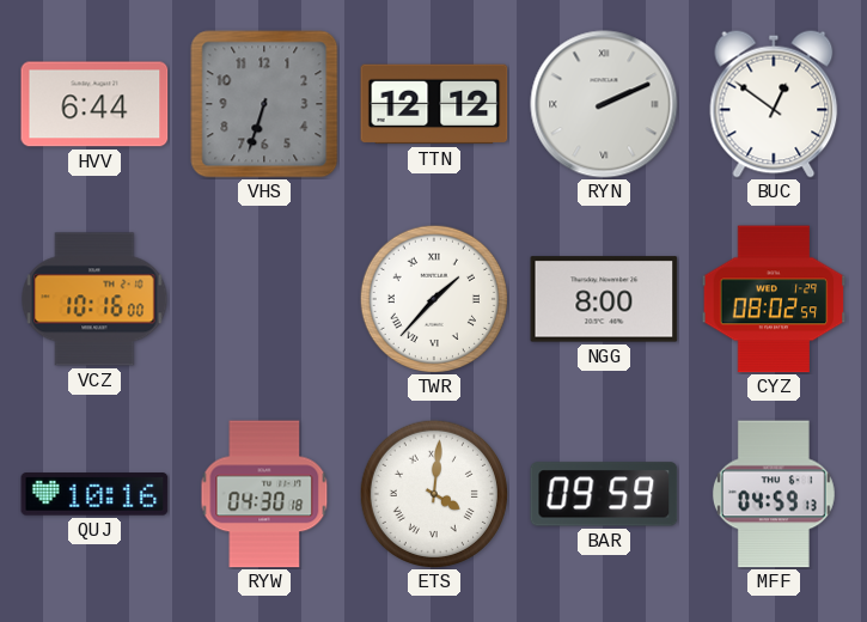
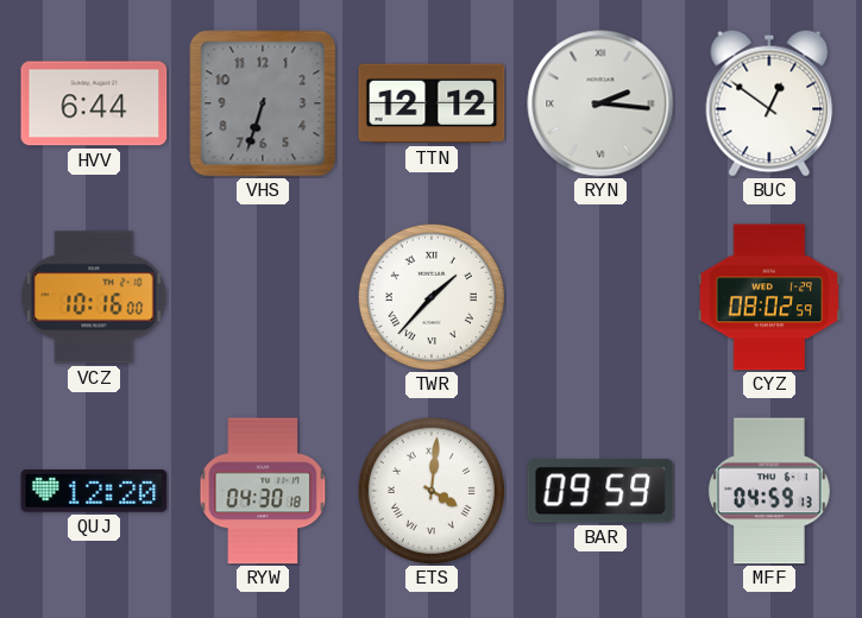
RYN: 2:11 -> 2:16
NGG: 8:00 -> none
QUJ: 10:16 -> 12:20
